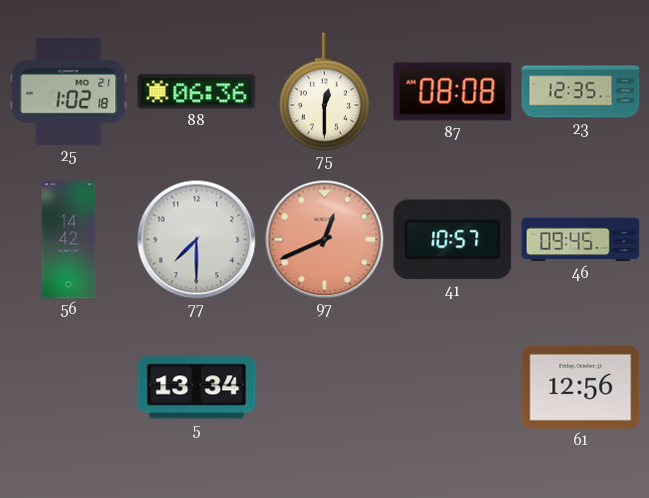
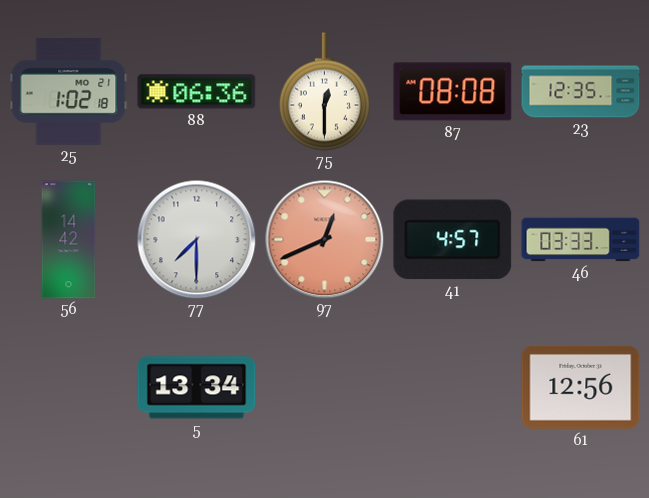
41: 10:57 -> 4:57
46: 09:45 -> 03:33
